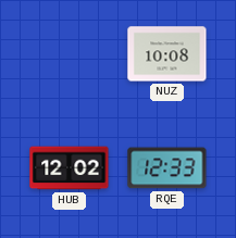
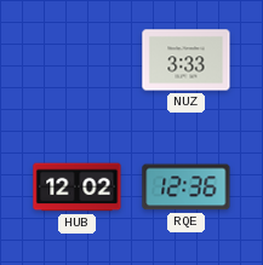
NUZ: 10:08 -> 3:33
RQE: 12:33 -> 12:36
